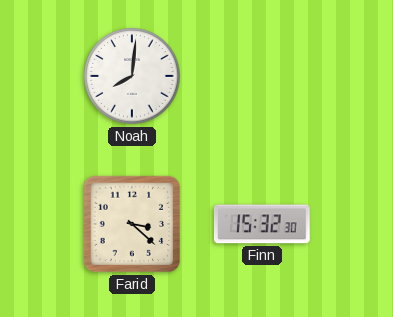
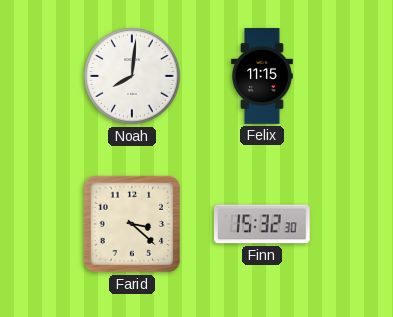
Felix: none -> 11:15
